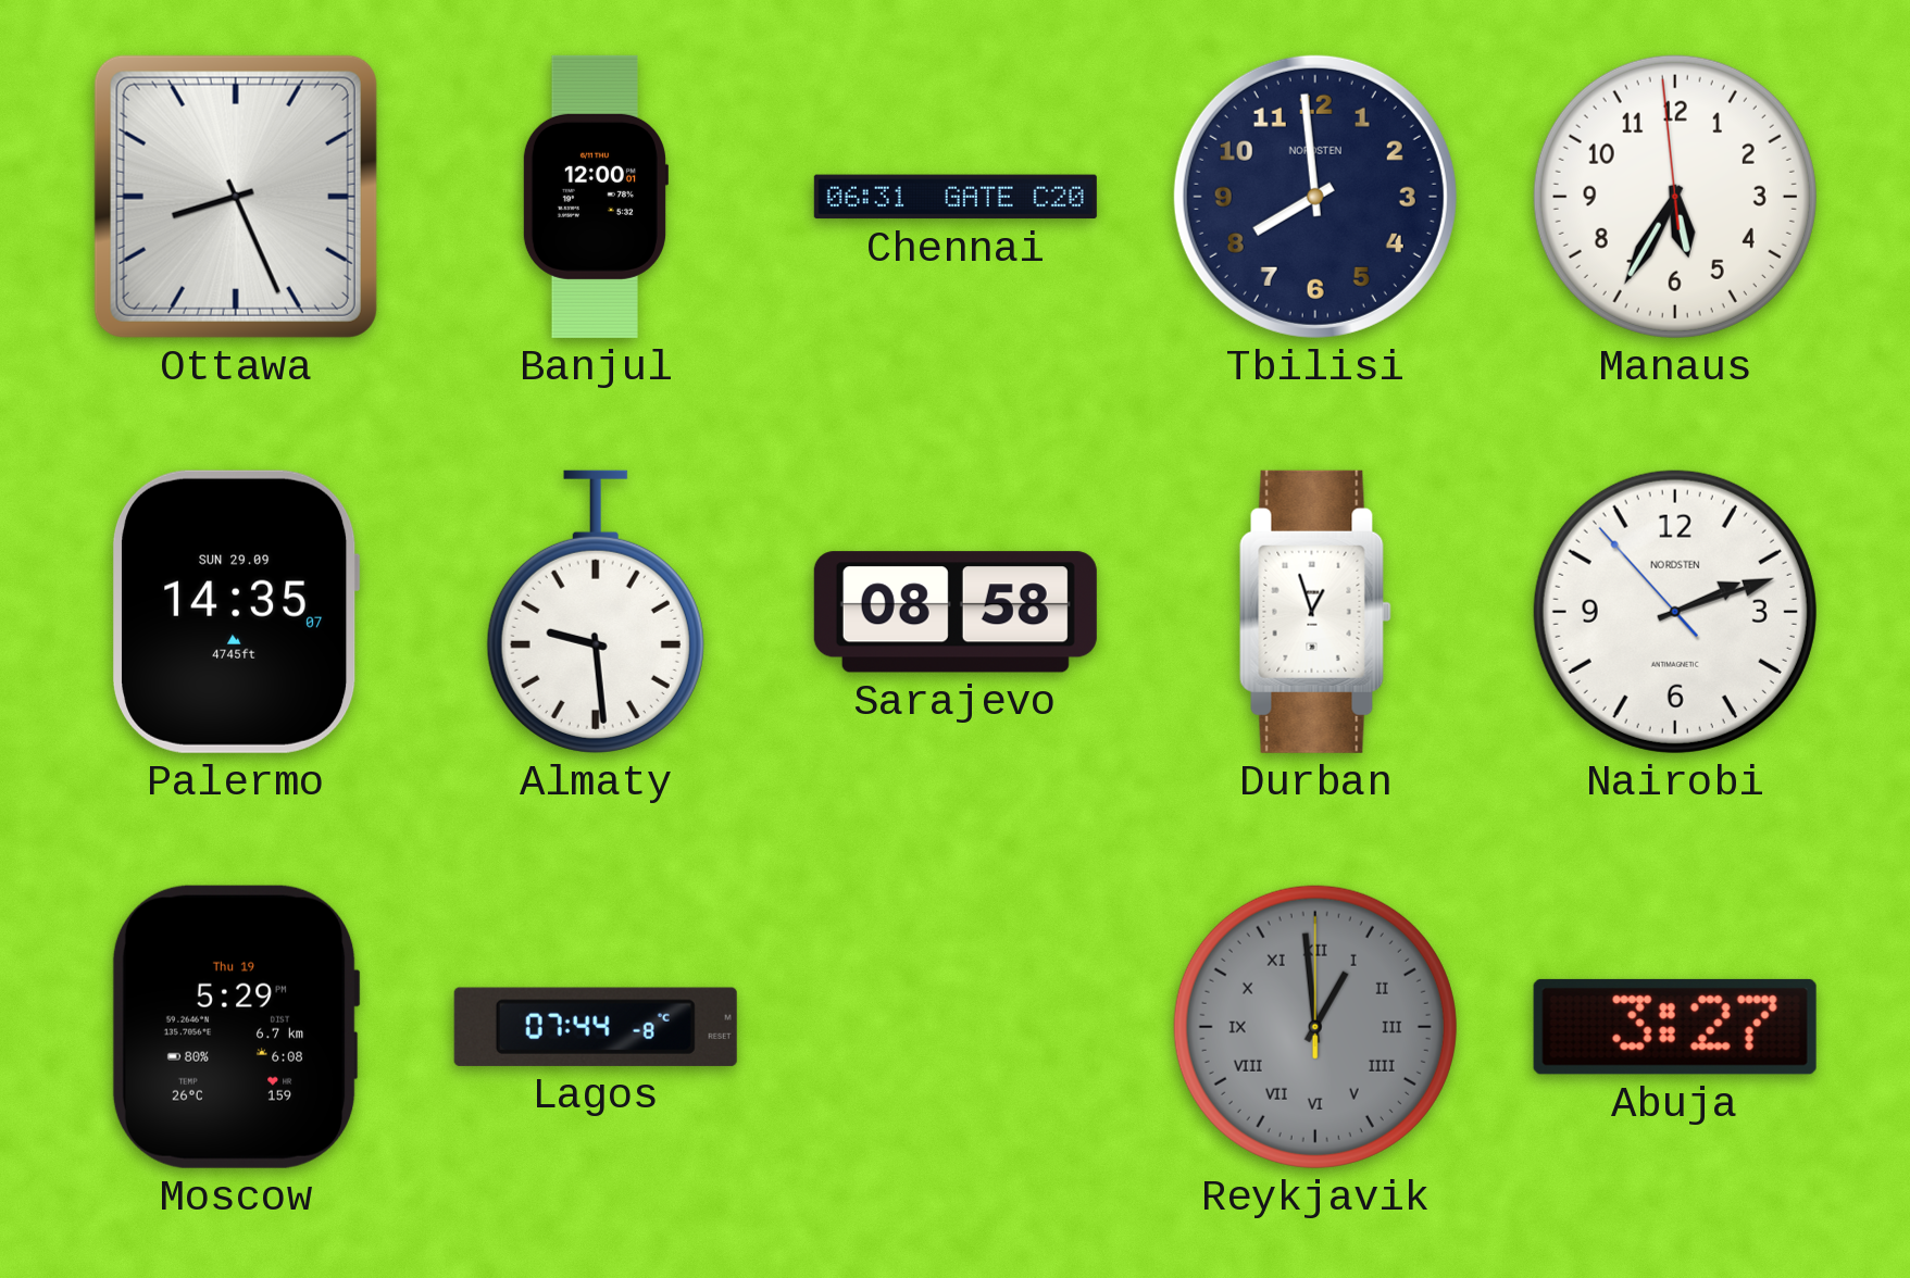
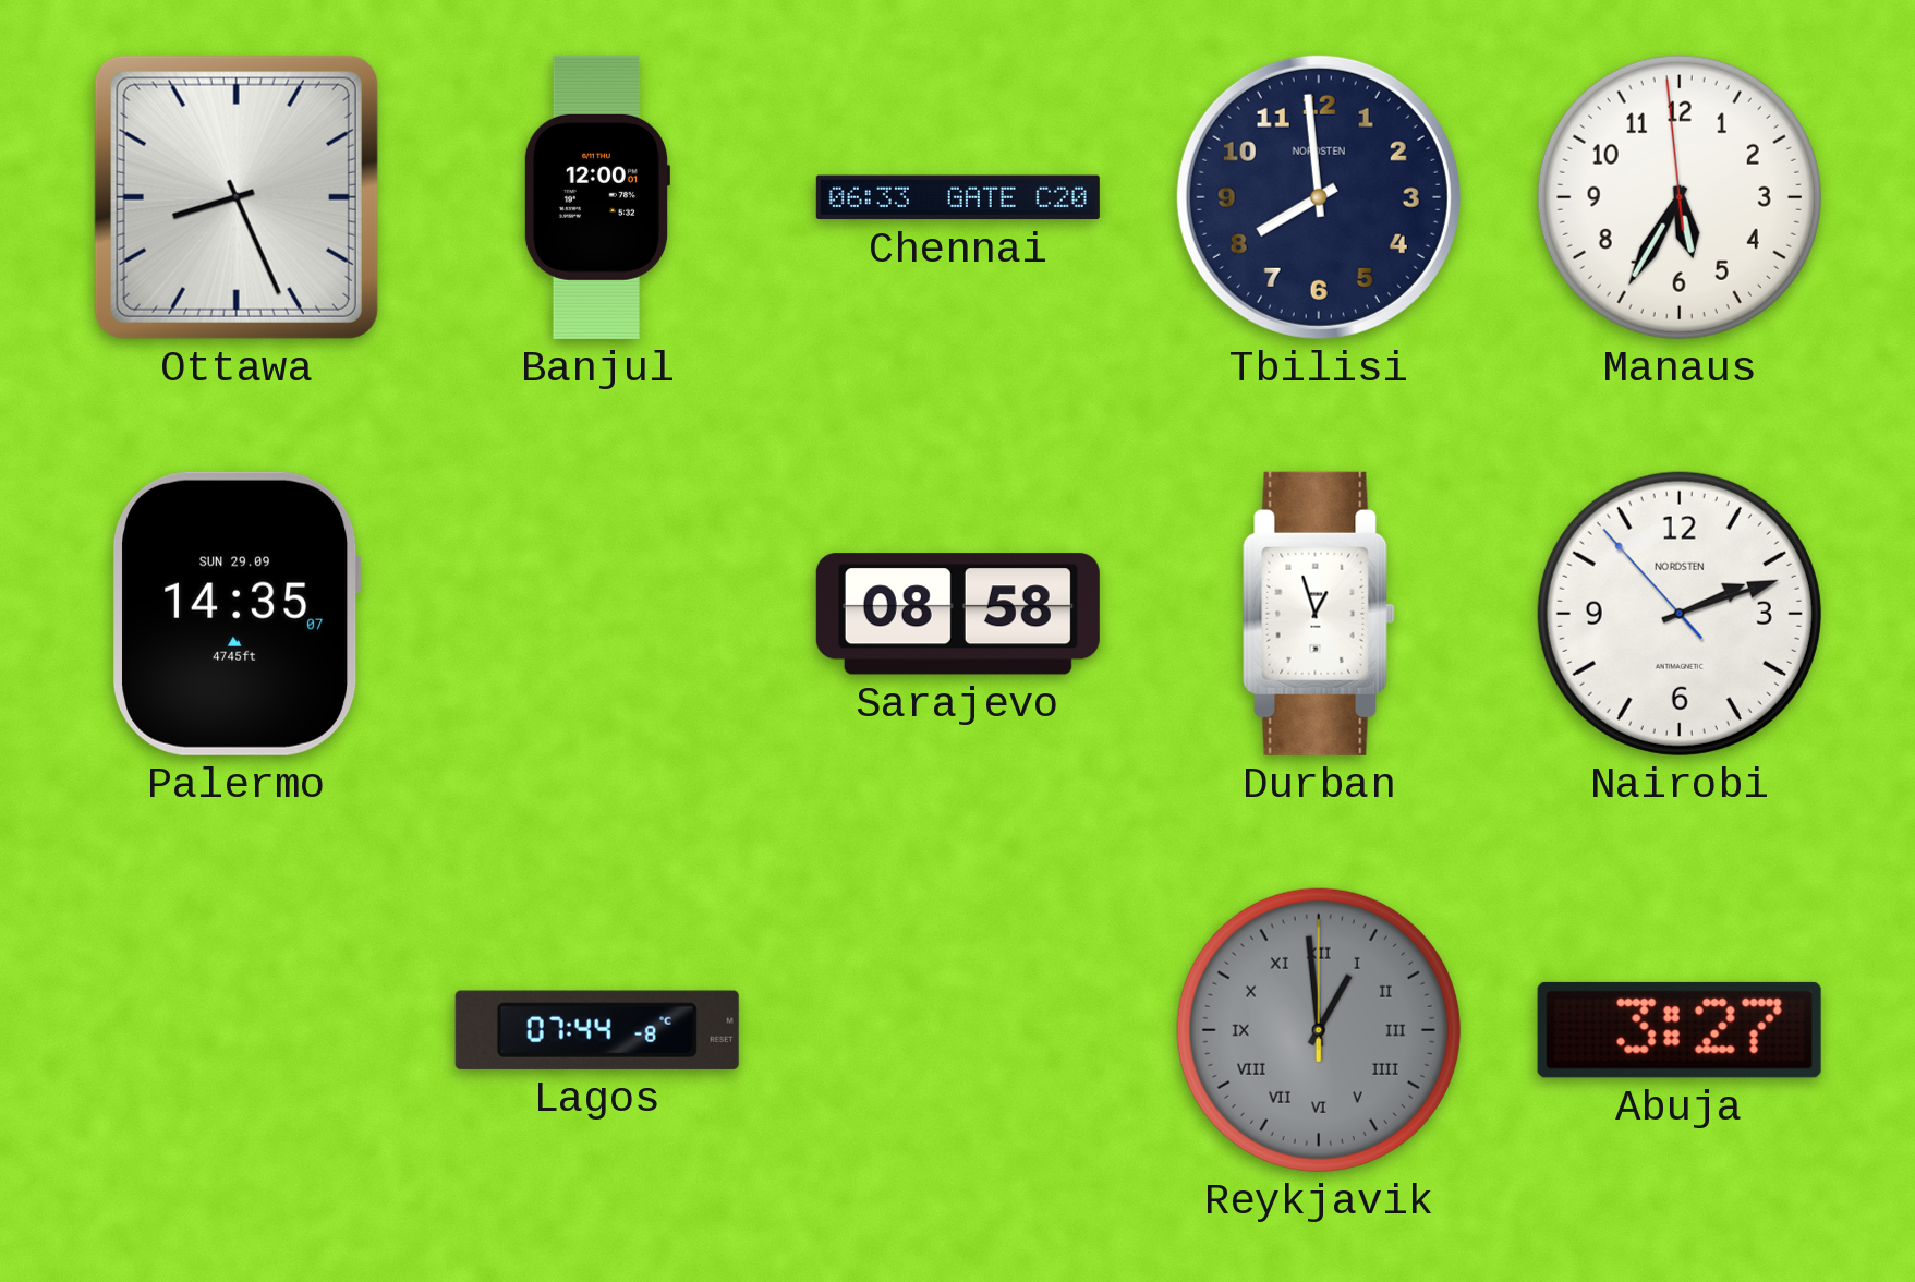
Chennai: 06:31 -> 06:33
Almaty: 9:29 -> none
Moscow: 5:29 -> none
